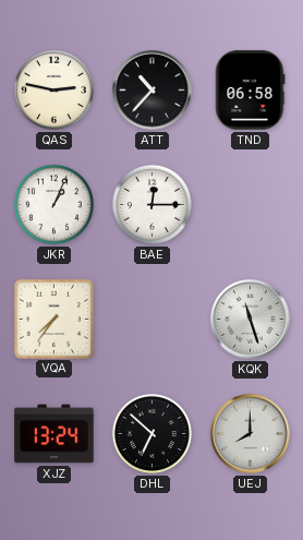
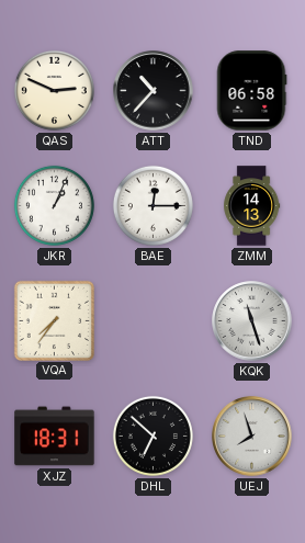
QAS: 2:47 -> 2:49
ZMM: none -> 14:13
XJZ: 13:24 -> 18:31
UEJ: 8:00 -> 7:57
